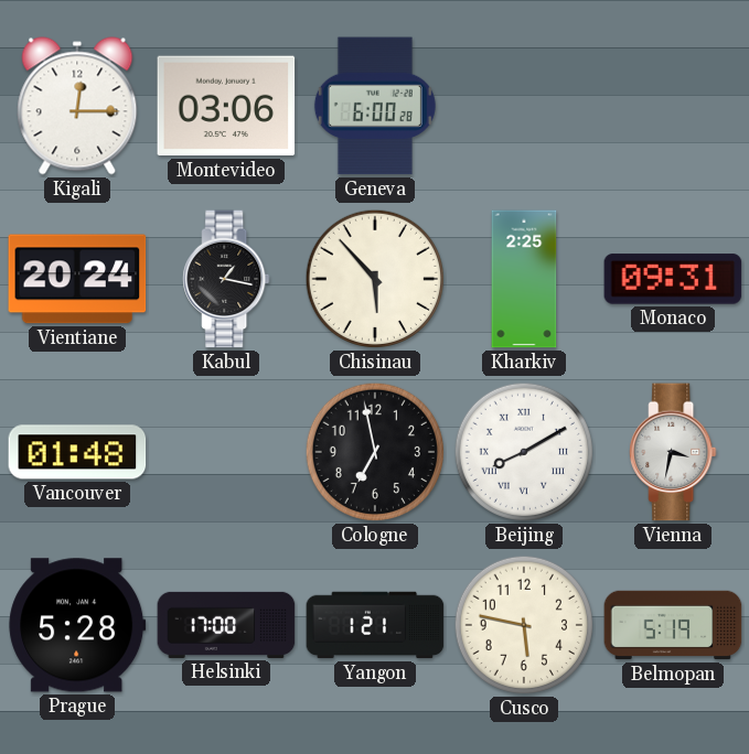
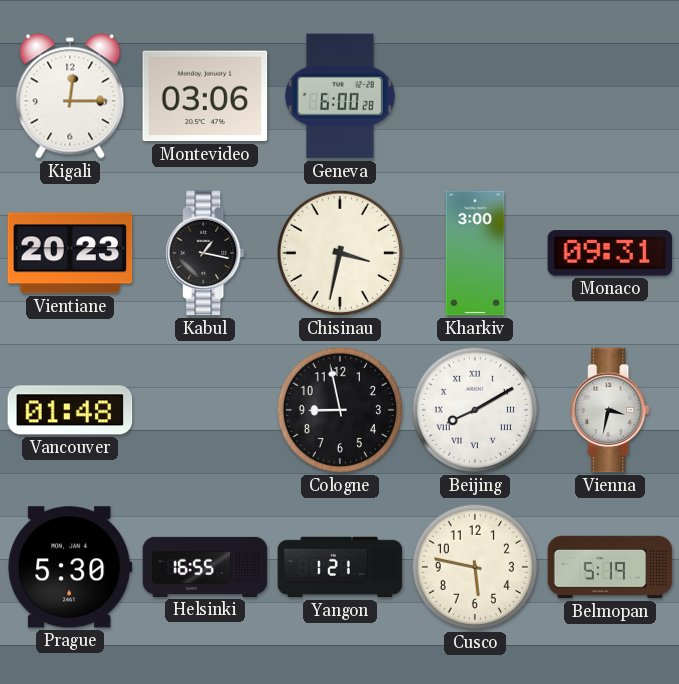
Vientiane: 20:24 -> 20:23
Chisinau: 5:53 -> 3:32
Kharkiv: 2:25 -> 3:00
Cologne: 6:58 -> 8:58
Prague: 5:28 -> 5:30
Helsinki: 17:00 -> 16:55
